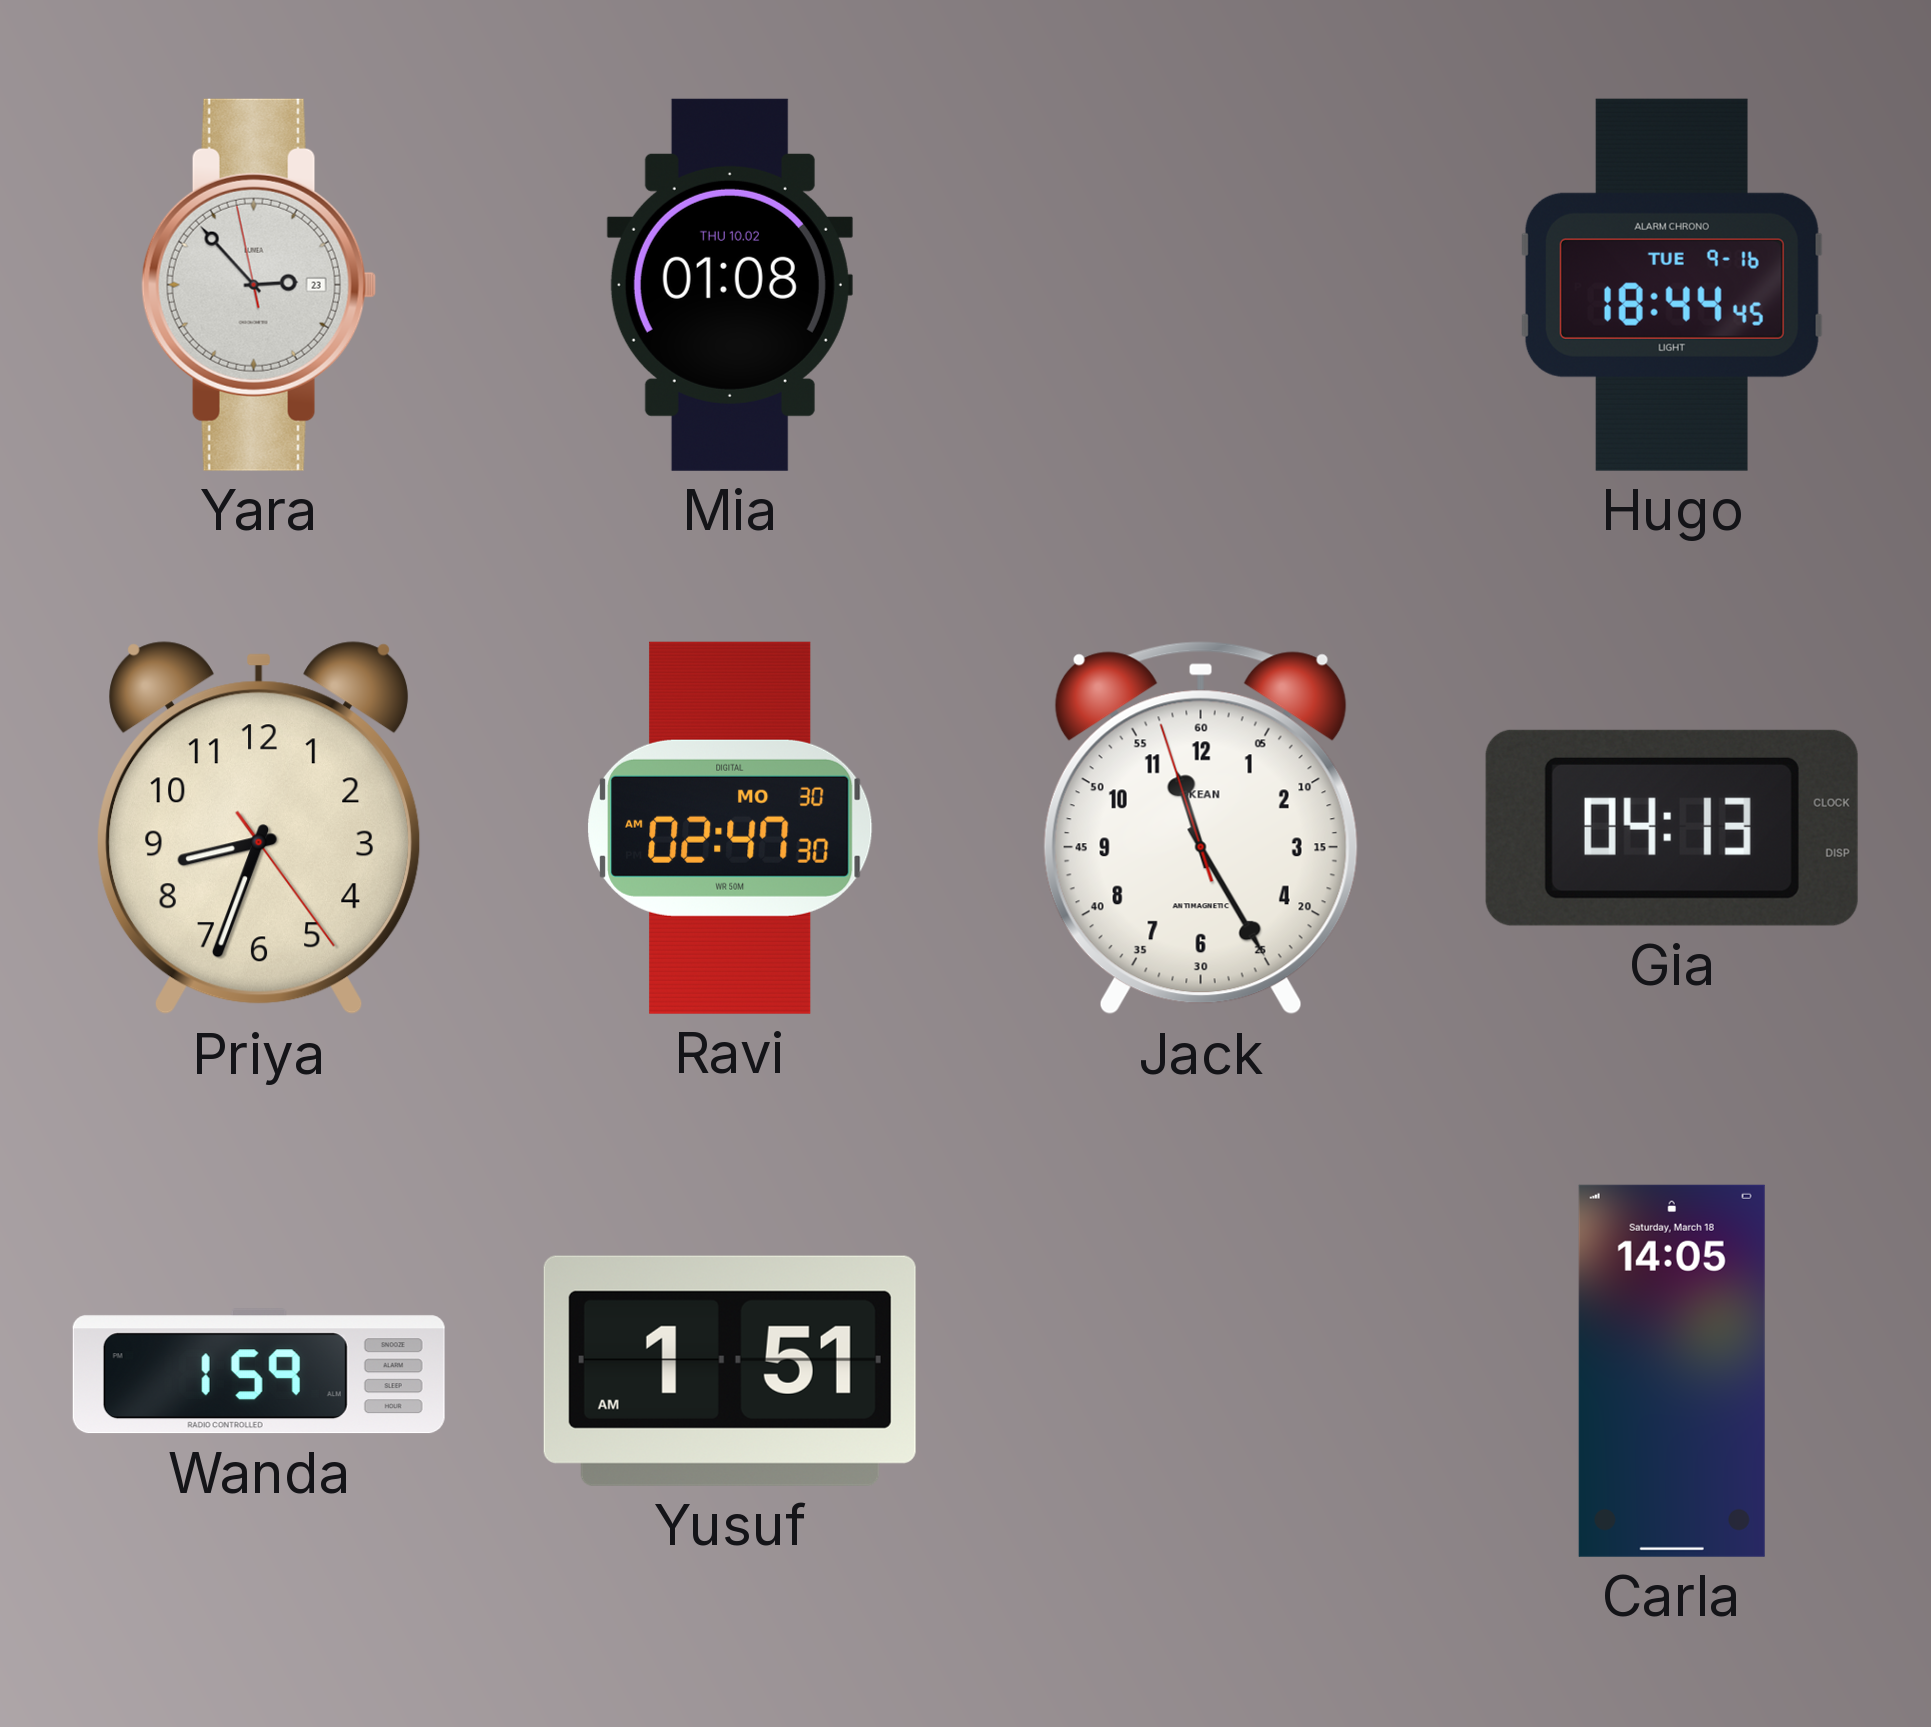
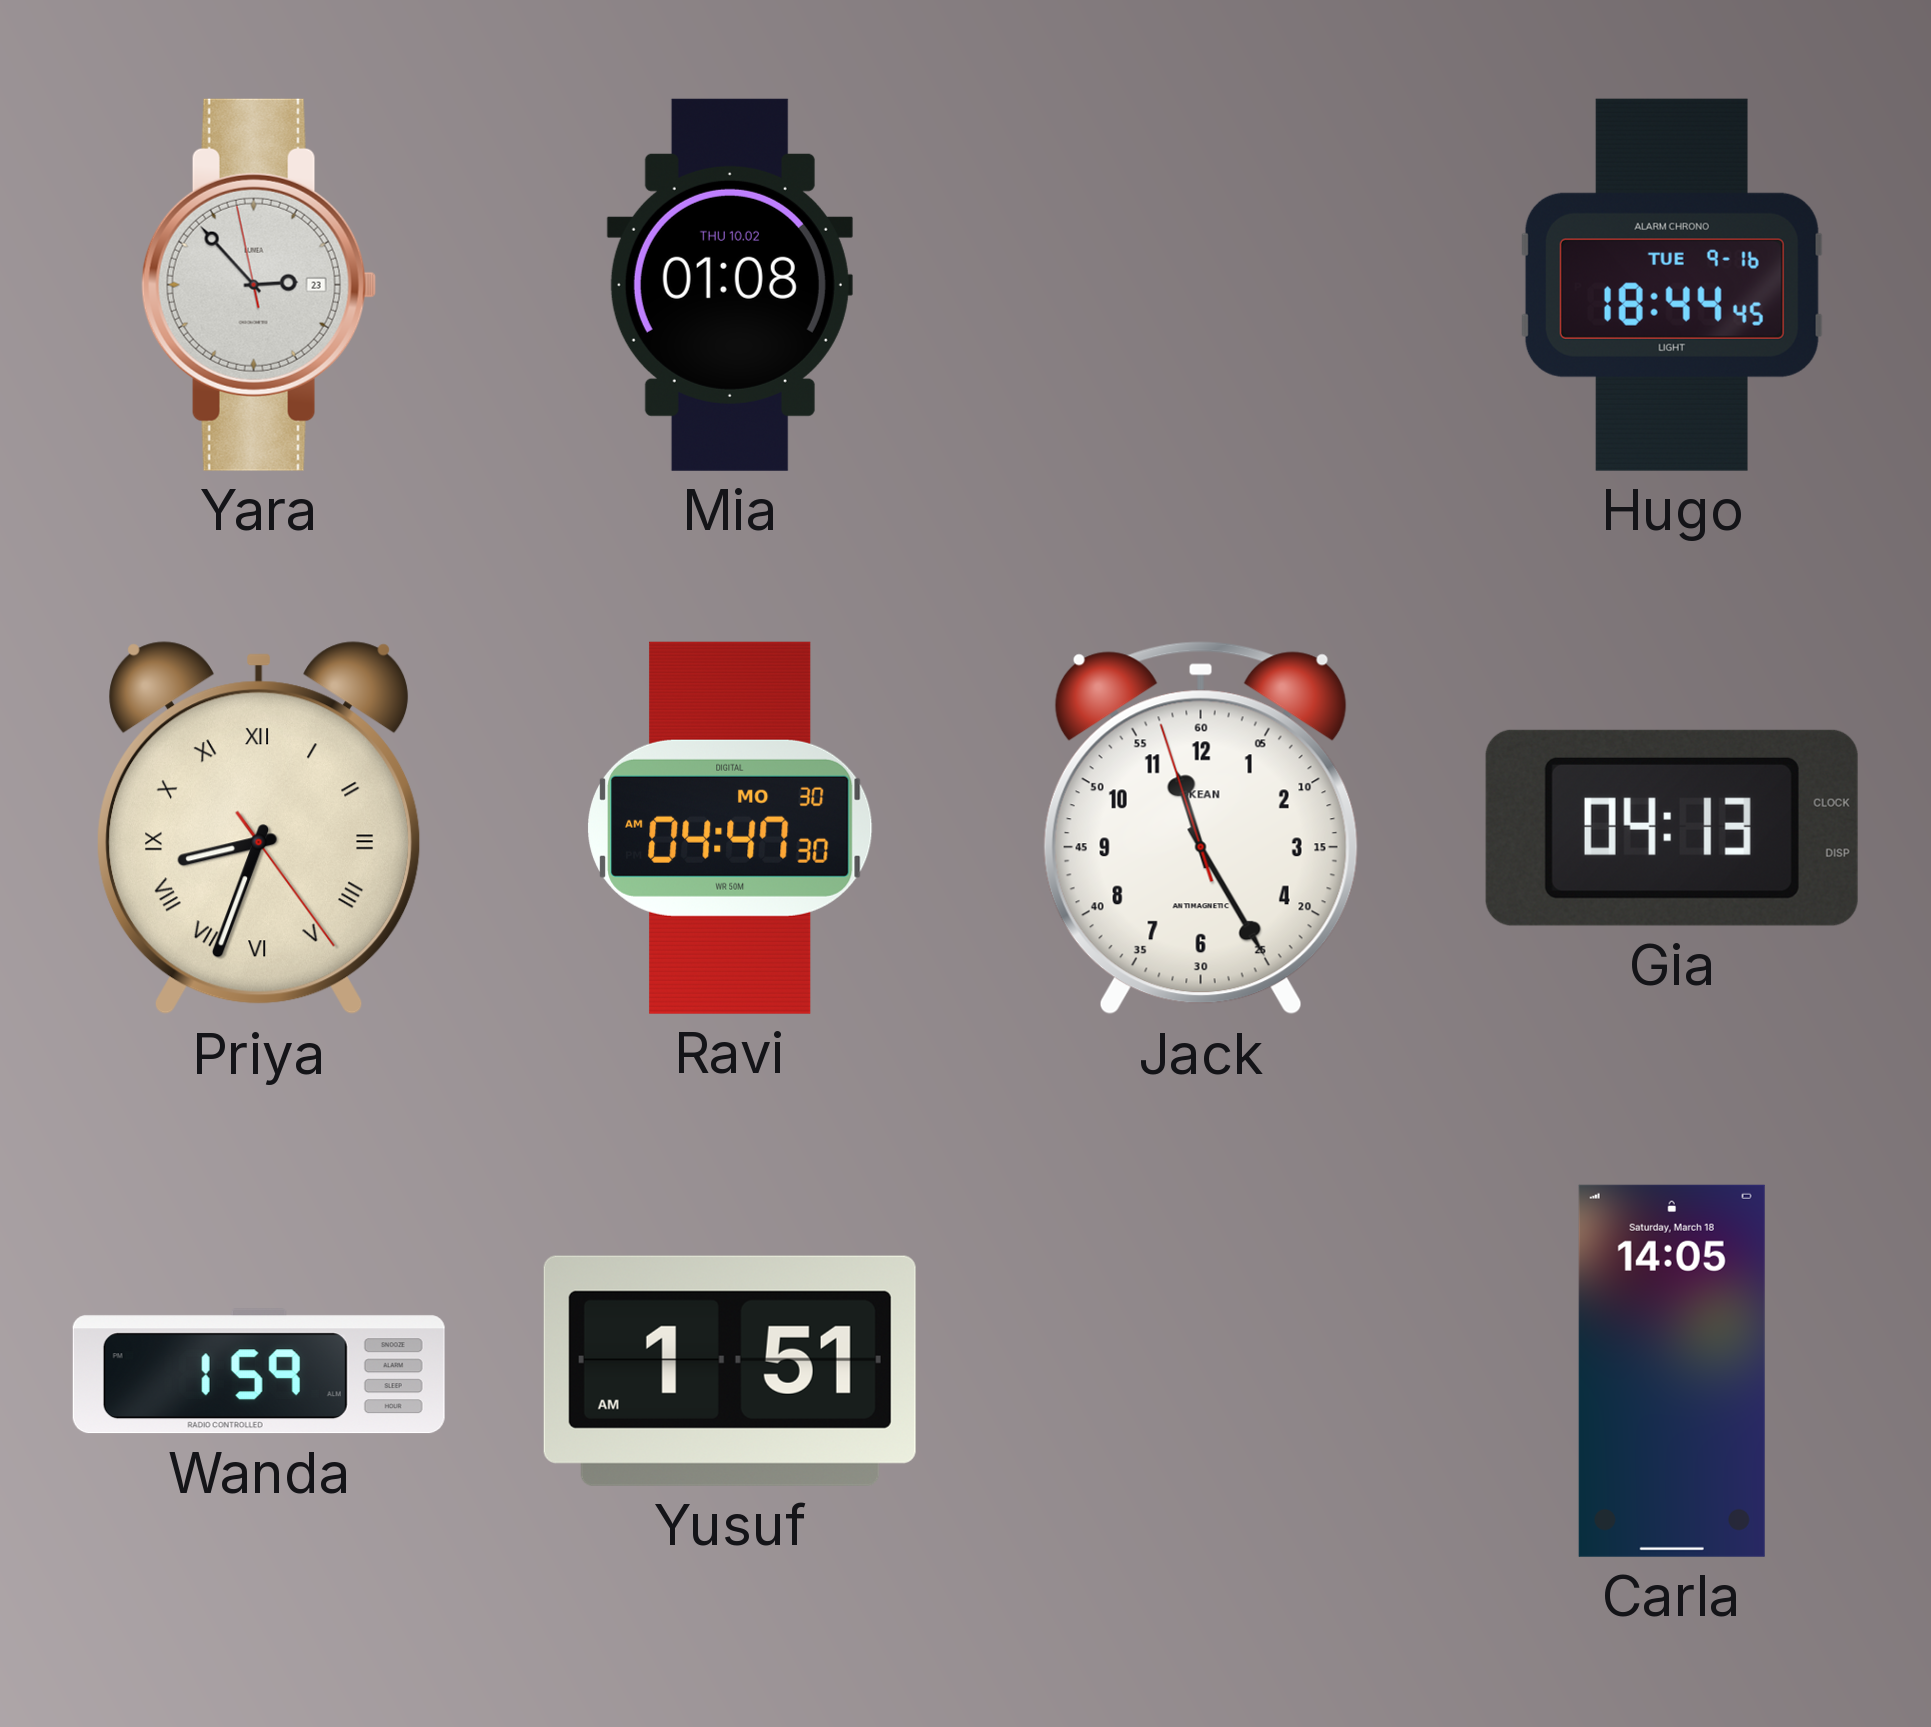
Priya numerals: Arabic -> Roman
Ravi: 02:47 -> 04:47
